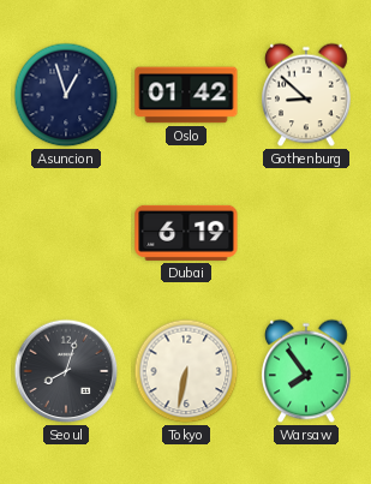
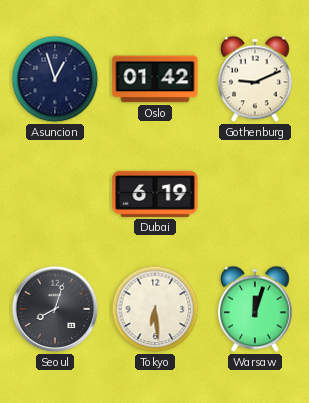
Gothenburg: 8:52 -> 9:11
Tokyo: 6:32 -> 6:29
Warsaw: 7:54 -> 12:03
